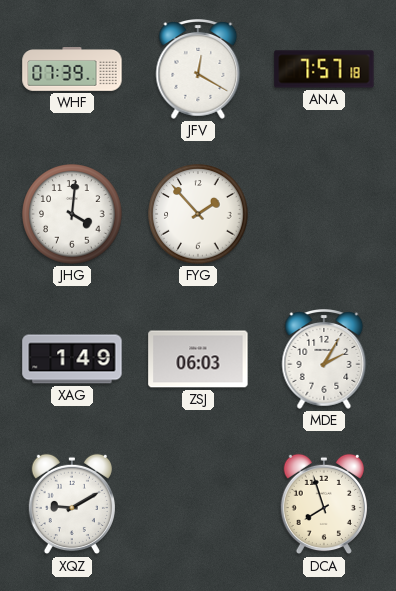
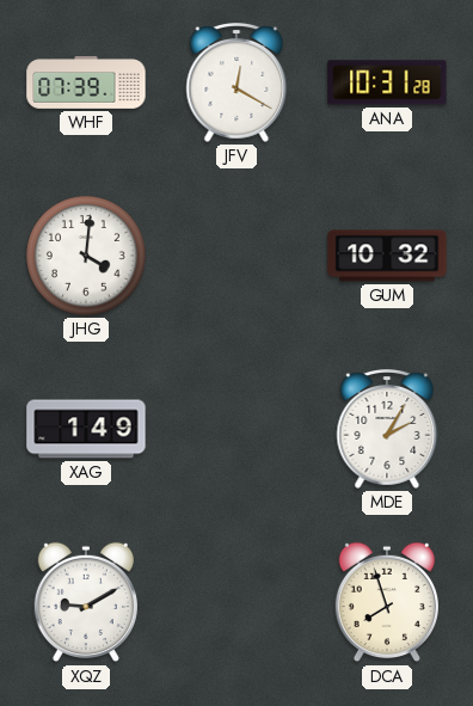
ANA: 7:57 -> 10:31
FYG: 1:53 -> none
GUM: none -> 10:32
ZSJ: 06:03 -> none
